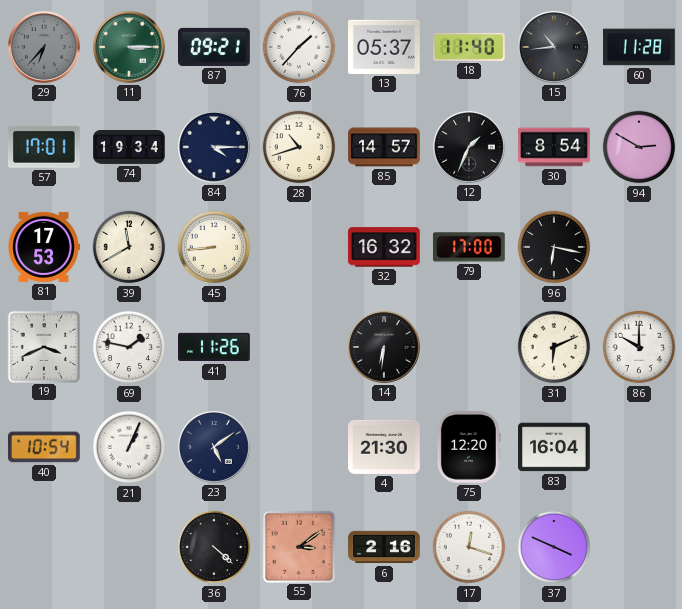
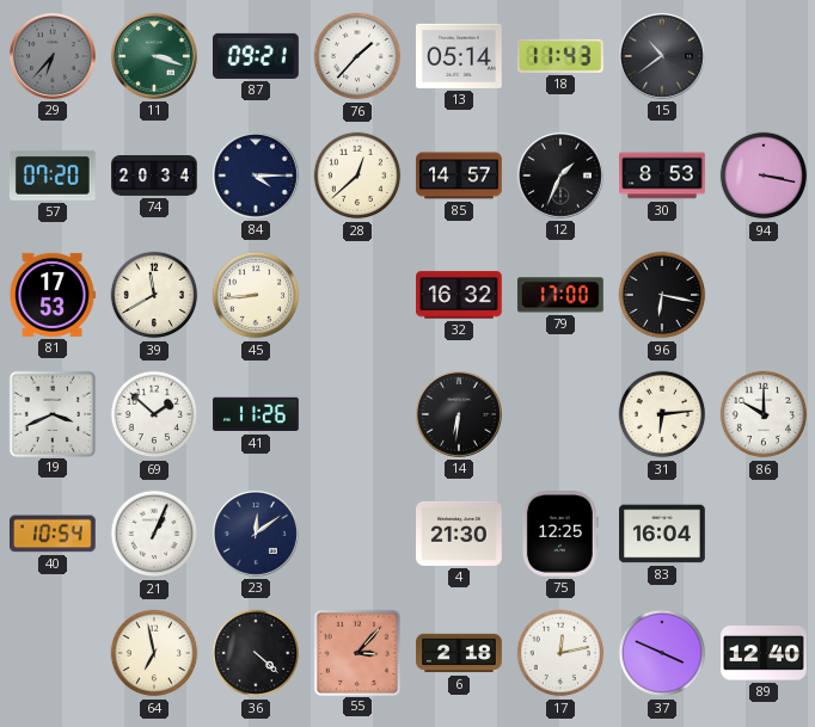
11: 3:15 -> 3:18
13: 05:37 -> 05:14
18: 11:40 -> 11:43
15: 10:44 -> 10:39
60: 11:28 -> none
57: 17:01 -> 07:20
74: 19:34 -> 20:34
28: 10:42 -> 12:38
30: 8:54 -> 8:53
94: 2:50 -> 3:17
69: 1:47 -> 1:52
31: 6:11 -> 6:14
23: 5:09 -> 12:09
75: 12:20 -> 12:25
64: none -> 6:58
55: 3:09 -> 3:07
6: 2:16 -> 2:18
17: 12:18 -> 12:13
89: none -> 12:40
